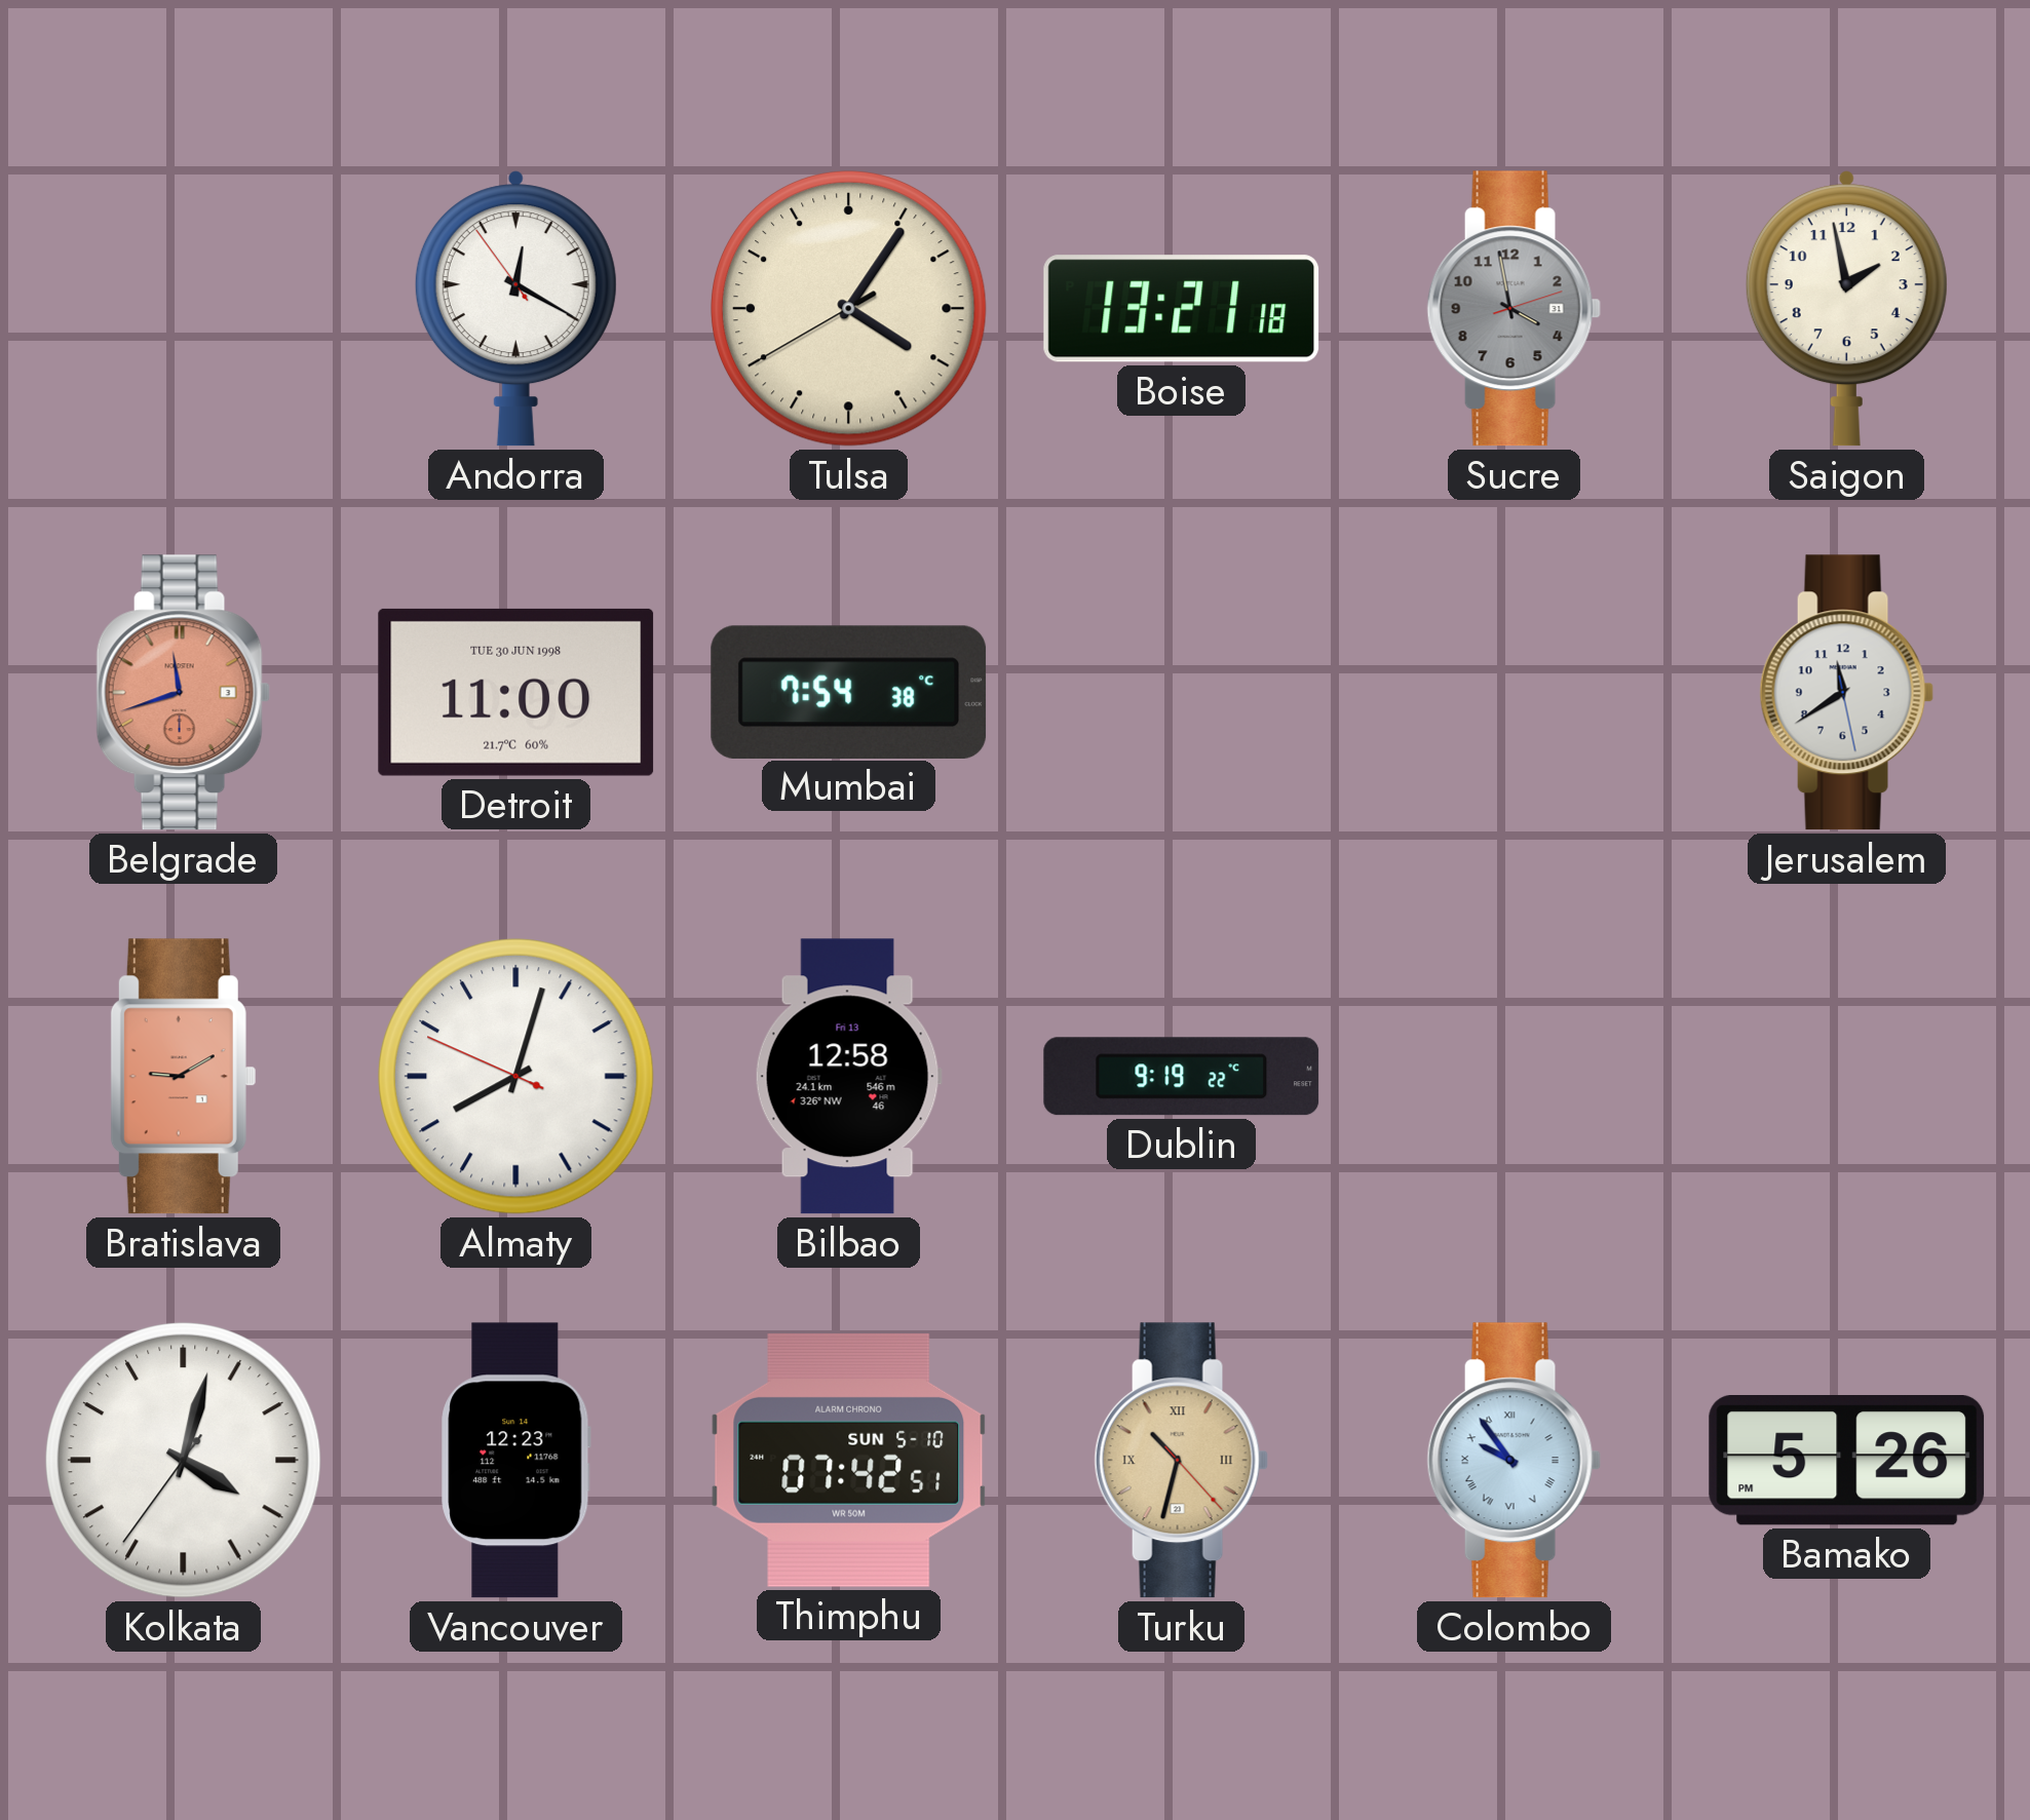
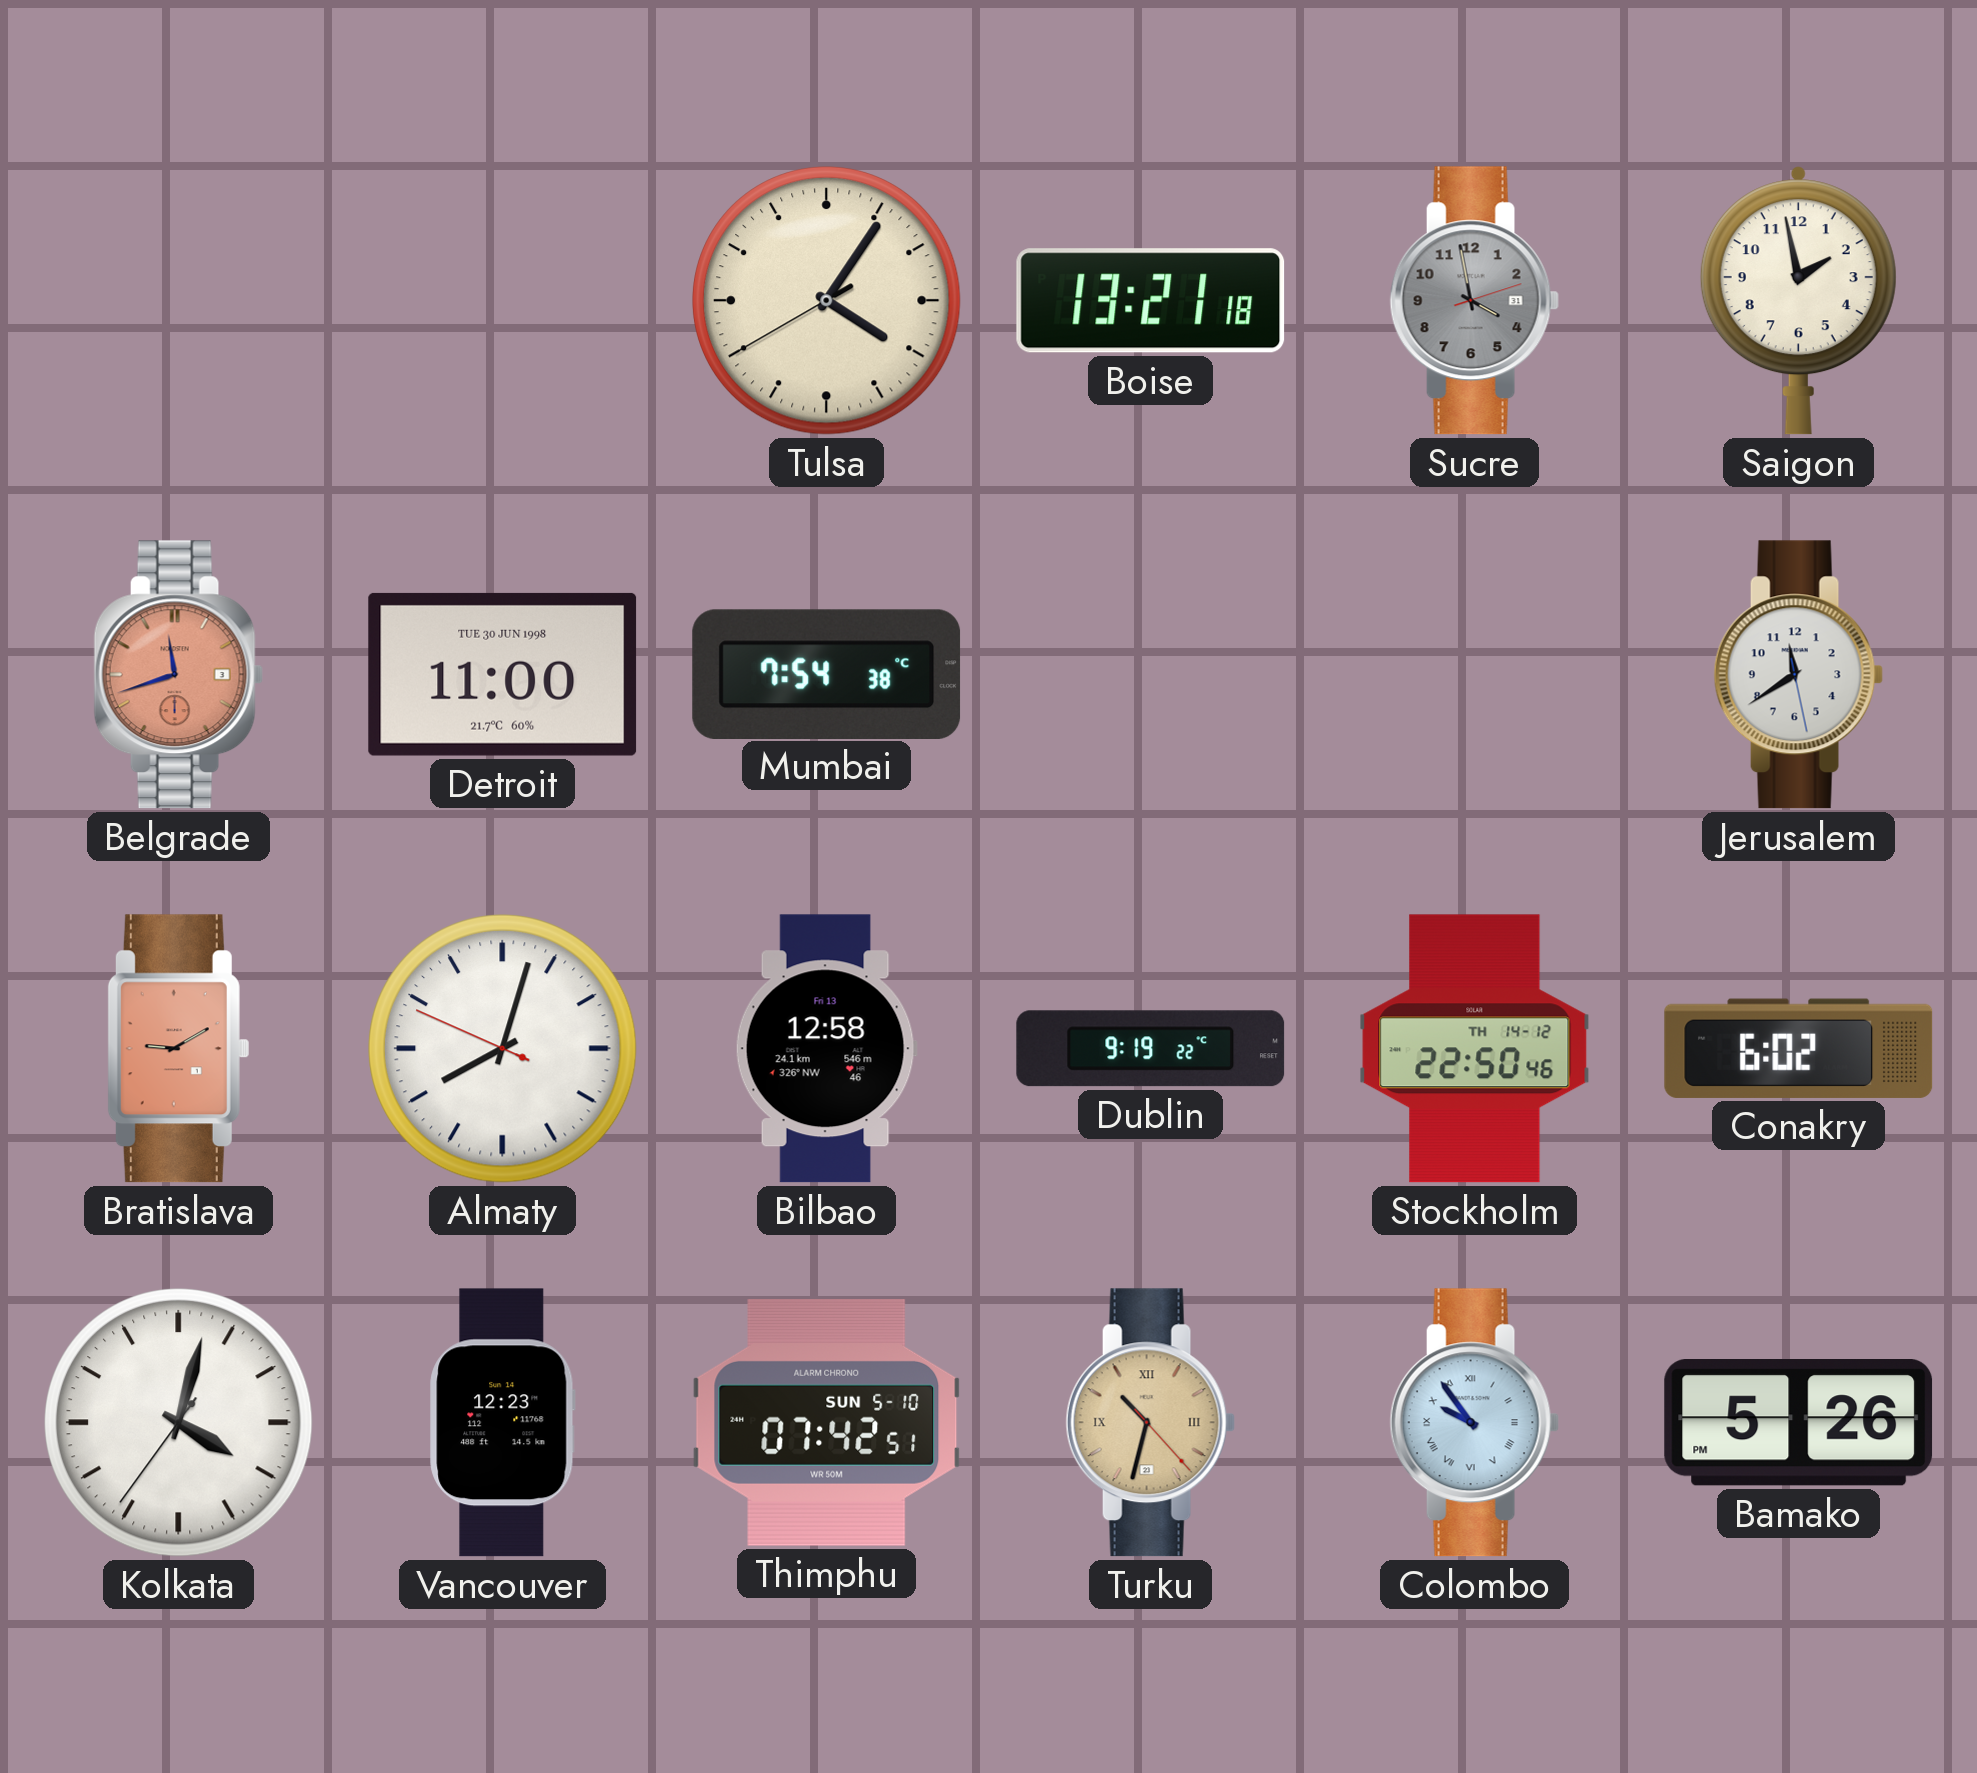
Andorra: 12:19 -> none
Stockholm: none -> 22:50
Conakry: none -> 6:02
